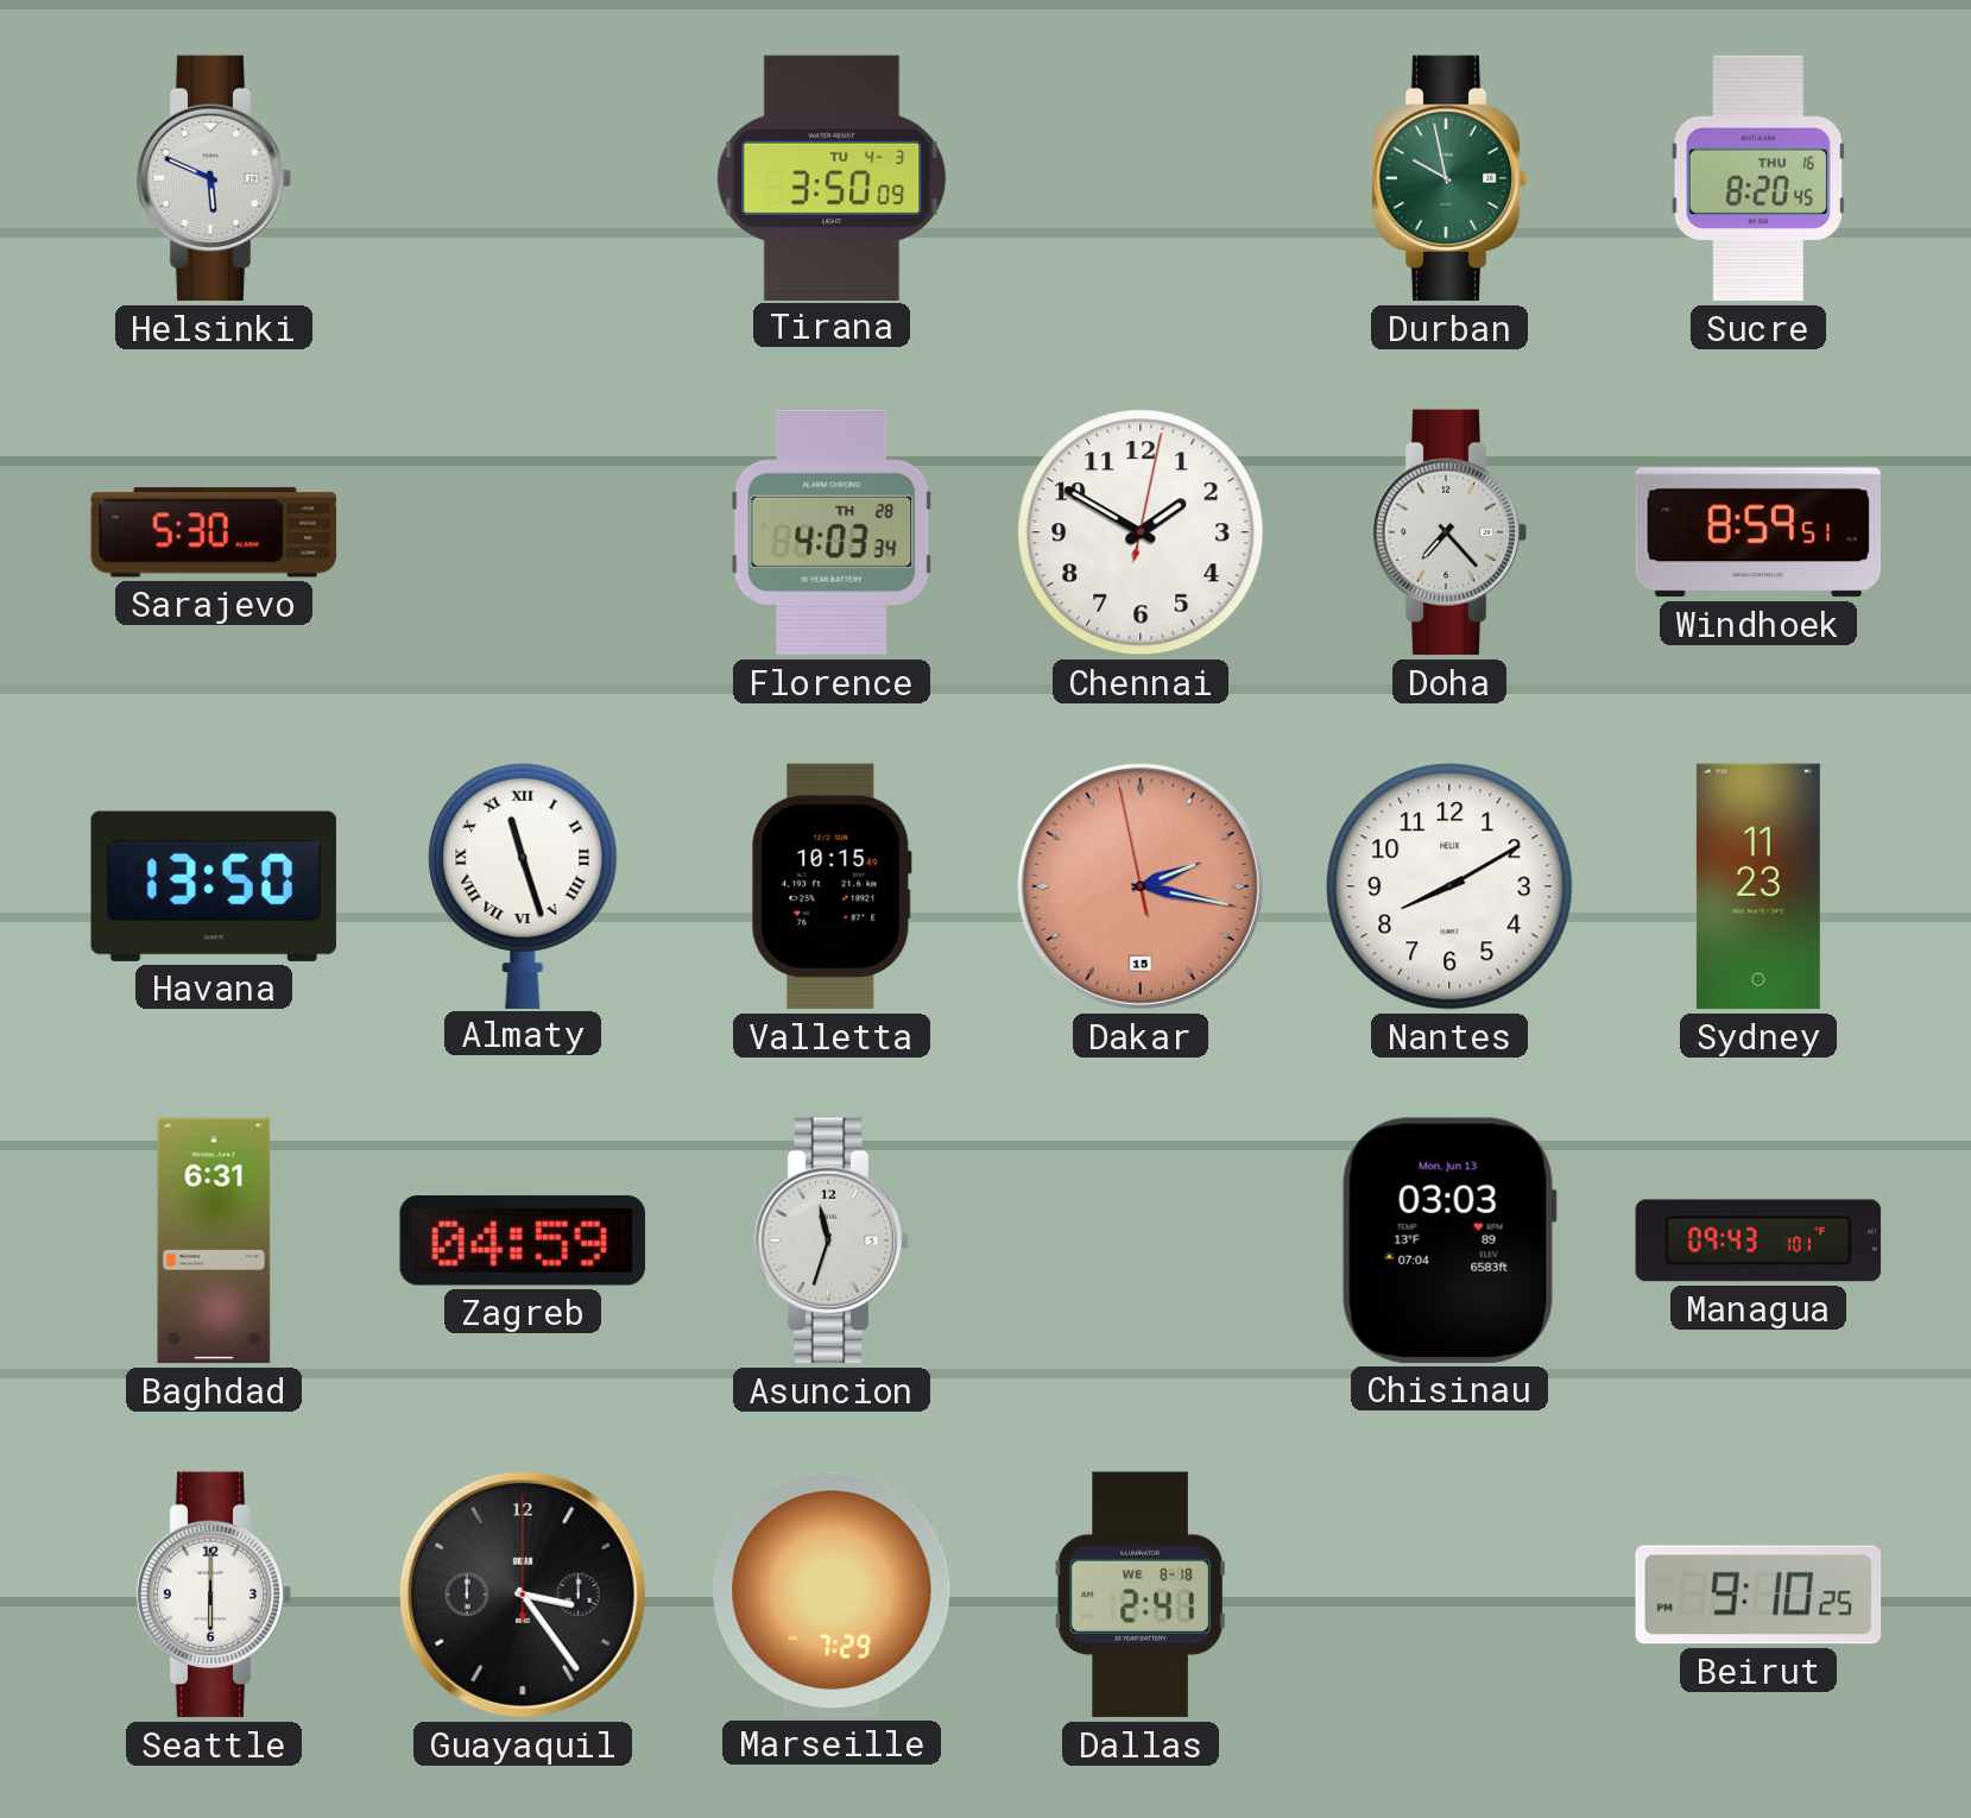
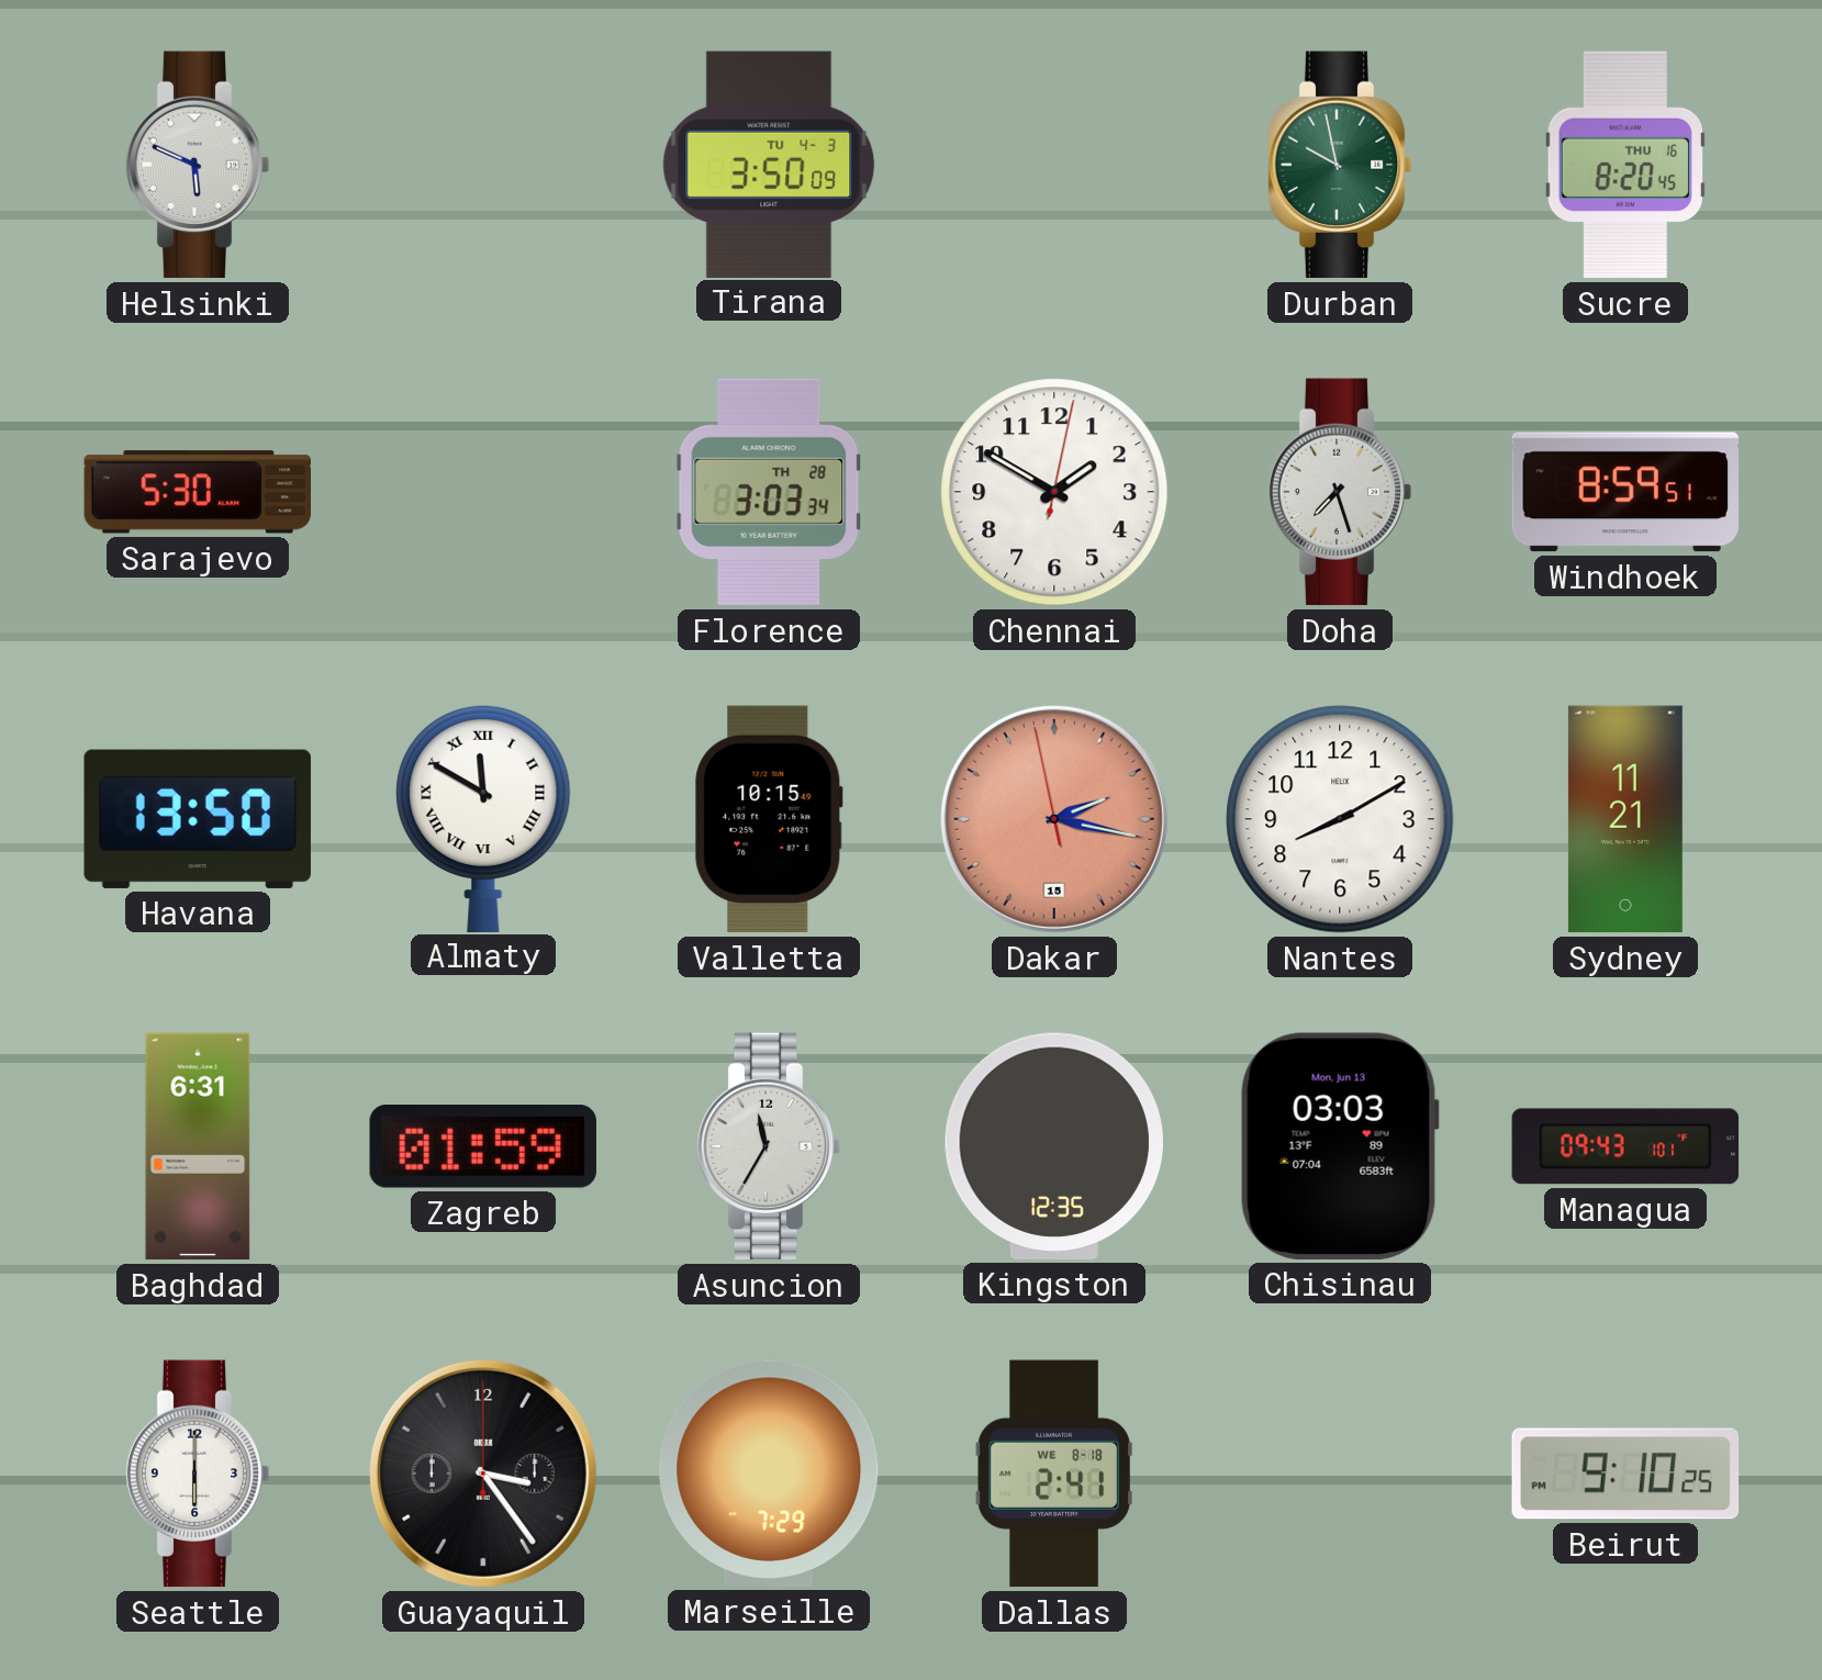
Florence: 4:03 -> 3:03
Doha: 7:23 -> 7:27
Almaty: 11:27 -> 11:50
Sydney: 11:23 -> 11:21
Zagreb: 04:59 -> 01:59
Asuncion: 11:33 -> 11:35
Kingston: none -> 12:35
